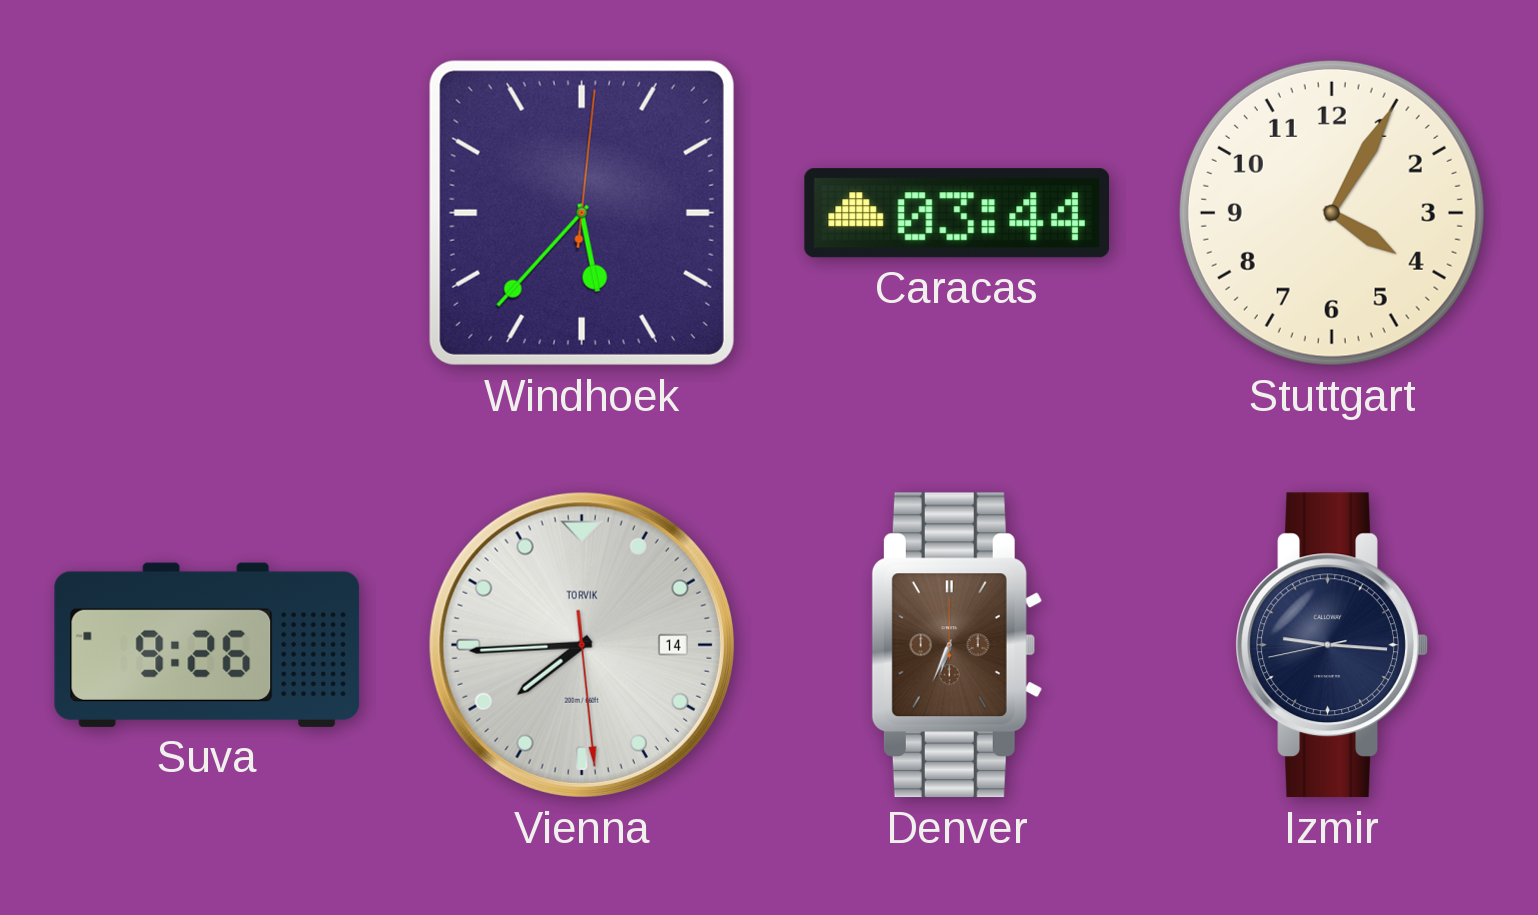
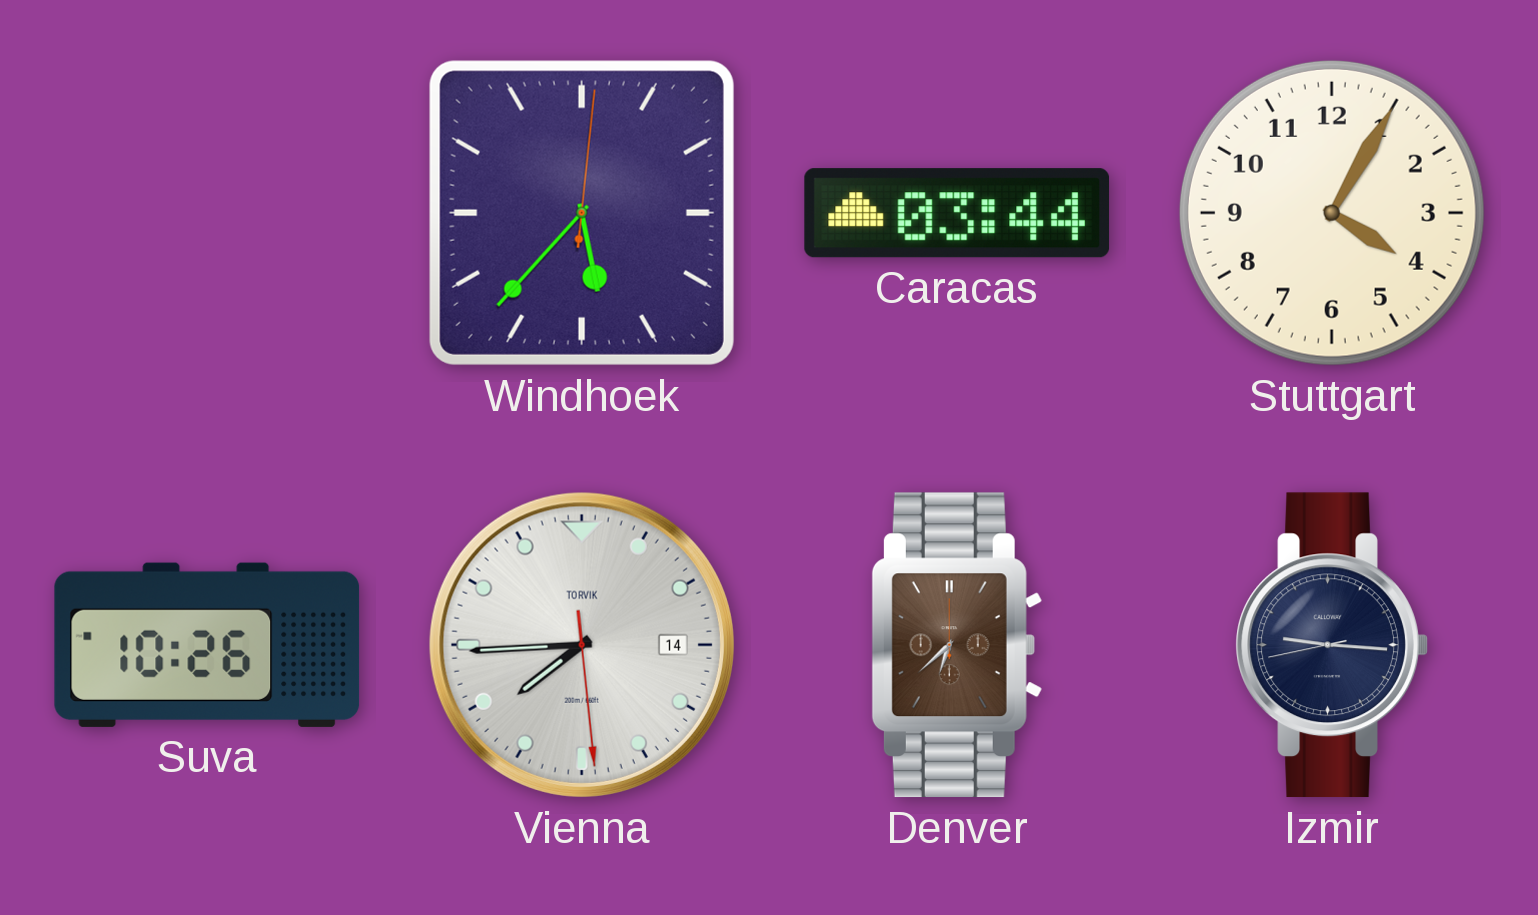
Suva: 9:26 -> 10:26
Denver: 6:34 -> 6:38
